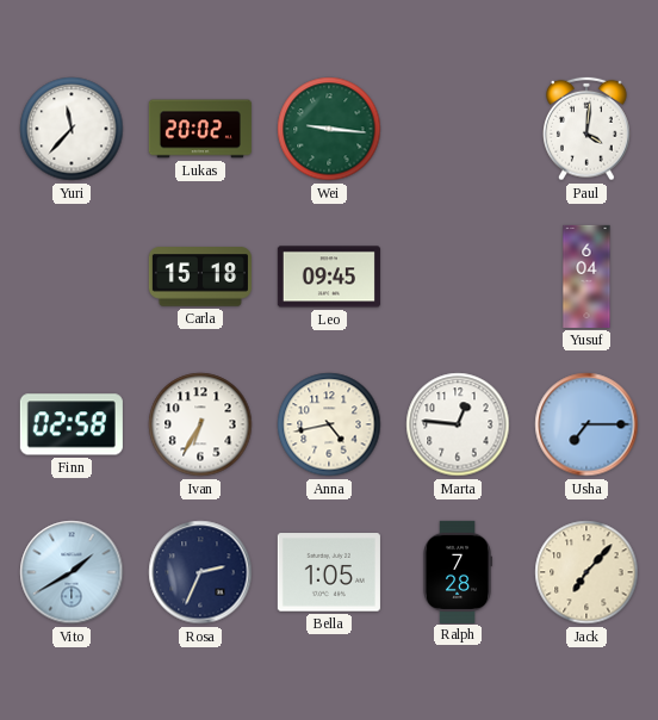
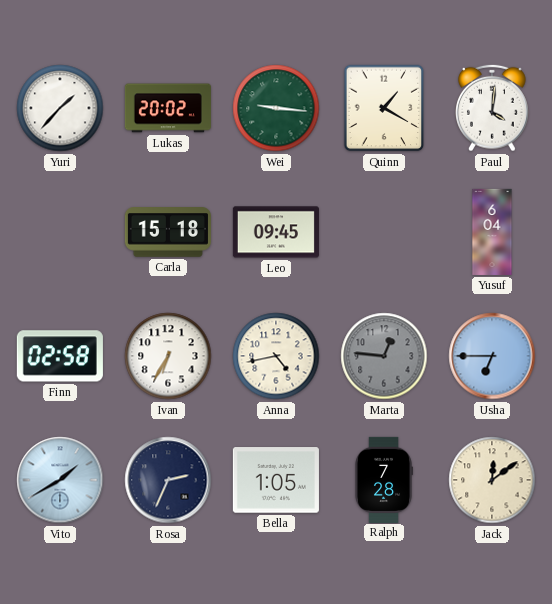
Yuri: 11:37 -> 1:37
Quinn: none -> 1:20
Marta dial: white -> grey
Usha: 7:15 -> 6:45
Jack: 7:07 -> 12:09
